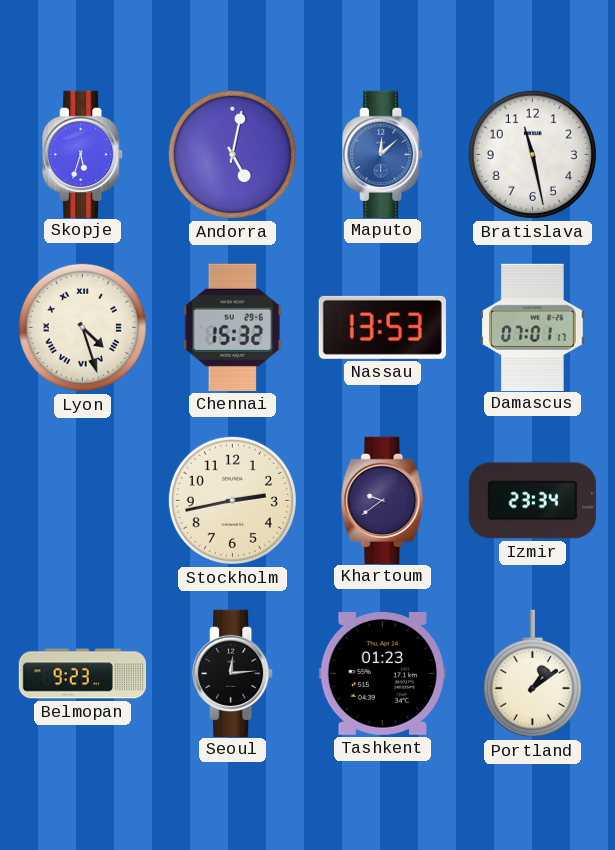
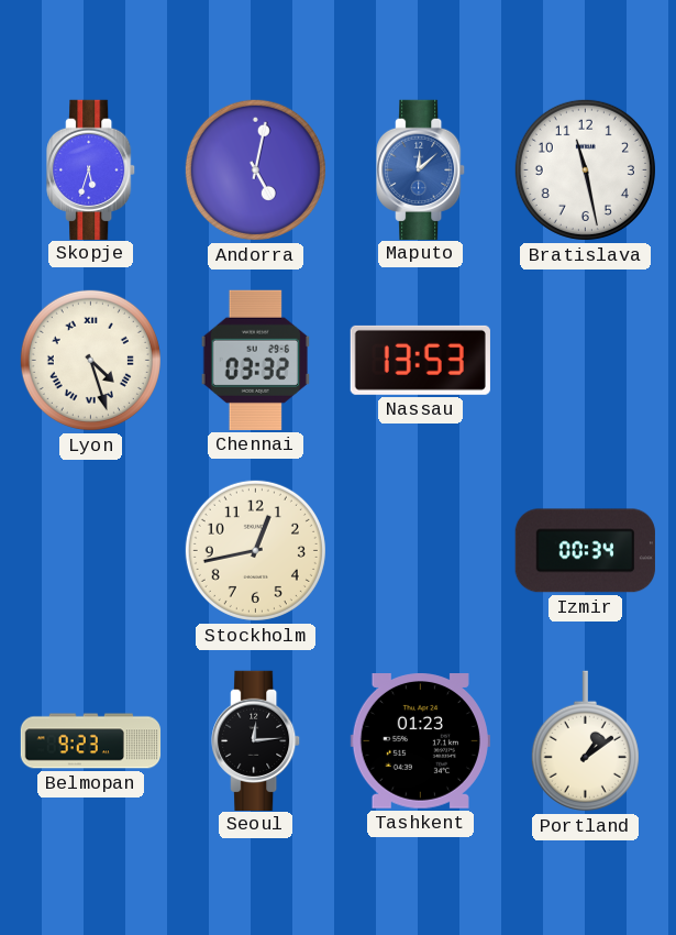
Chennai: 15:32 -> 03:32
Damascus: 07:01 -> none
Stockholm: 2:43 -> 12:43
Khartoum: 9:39 -> none
Izmir: 23:34 -> 00:34
